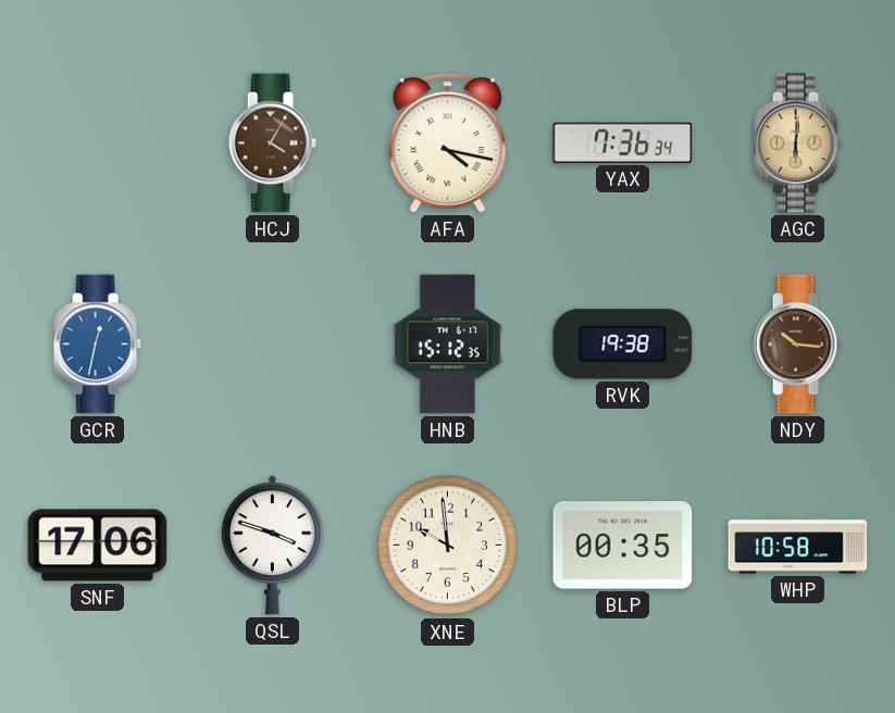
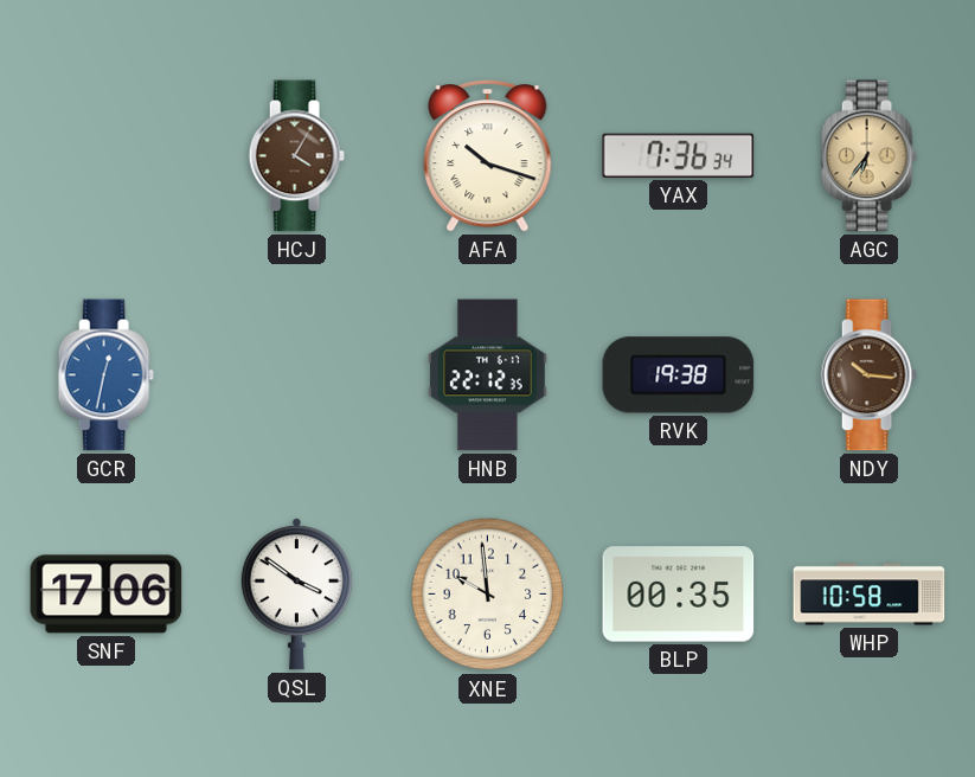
AFA: 4:17 -> 10:18
AGC: 6:01 -> 6:36
HNB: 15:12 -> 22:12
QSL: 3:48 -> 3:51
